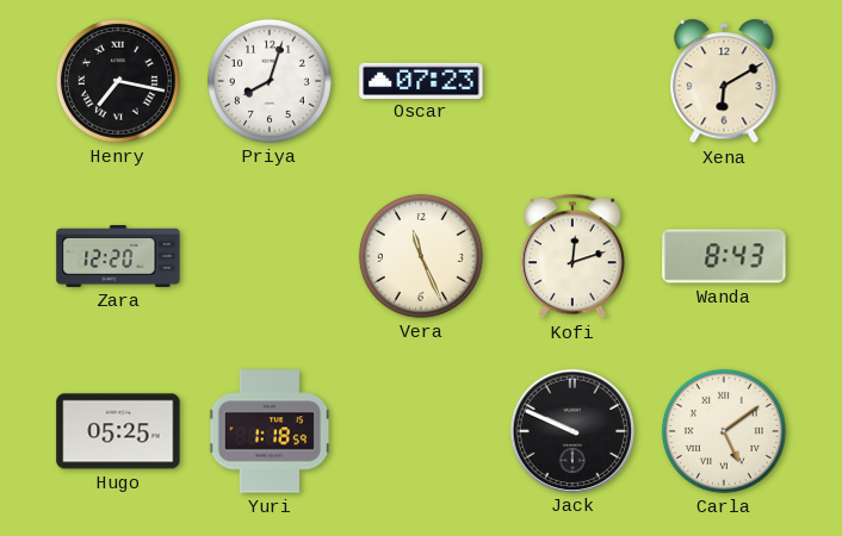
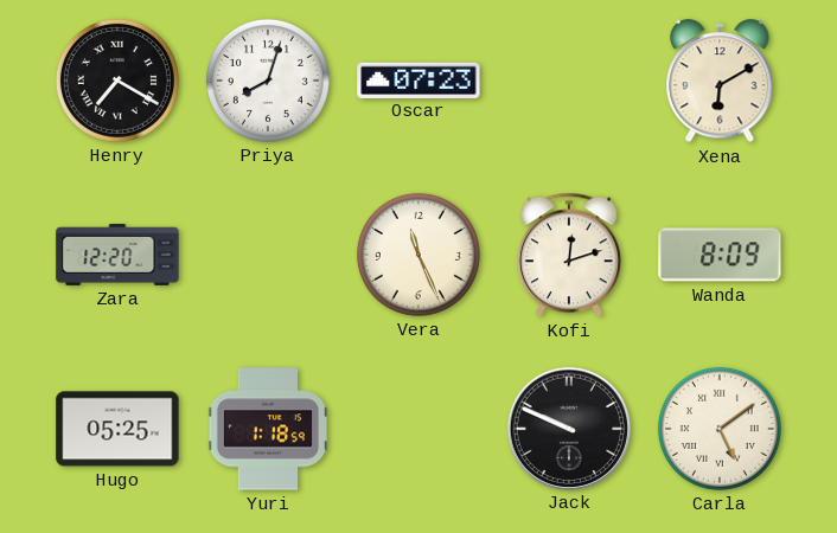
Henry: 7:17 -> 7:20
Wanda: 8:43 -> 8:09
